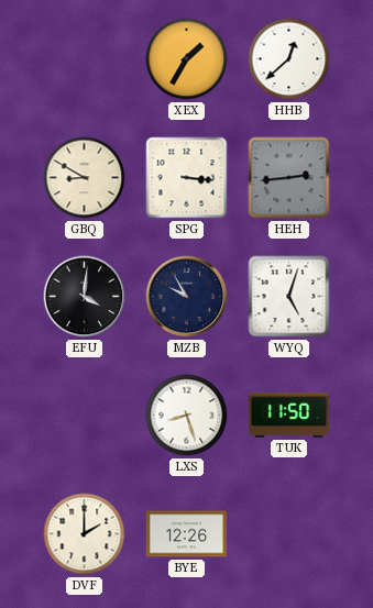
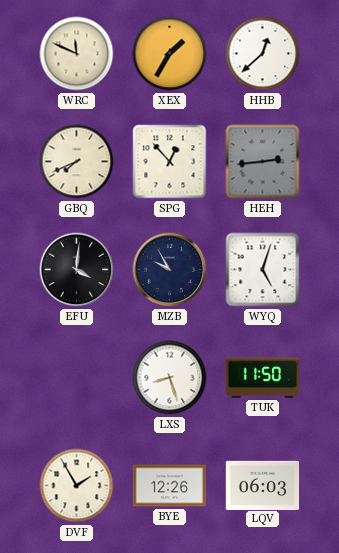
WRC: none -> 11:49
GBQ: 8:50 -> 7:41
SPG: 3:16 -> 12:53
DVF: 2:00 -> 1:55
LQV: none -> 06:03
